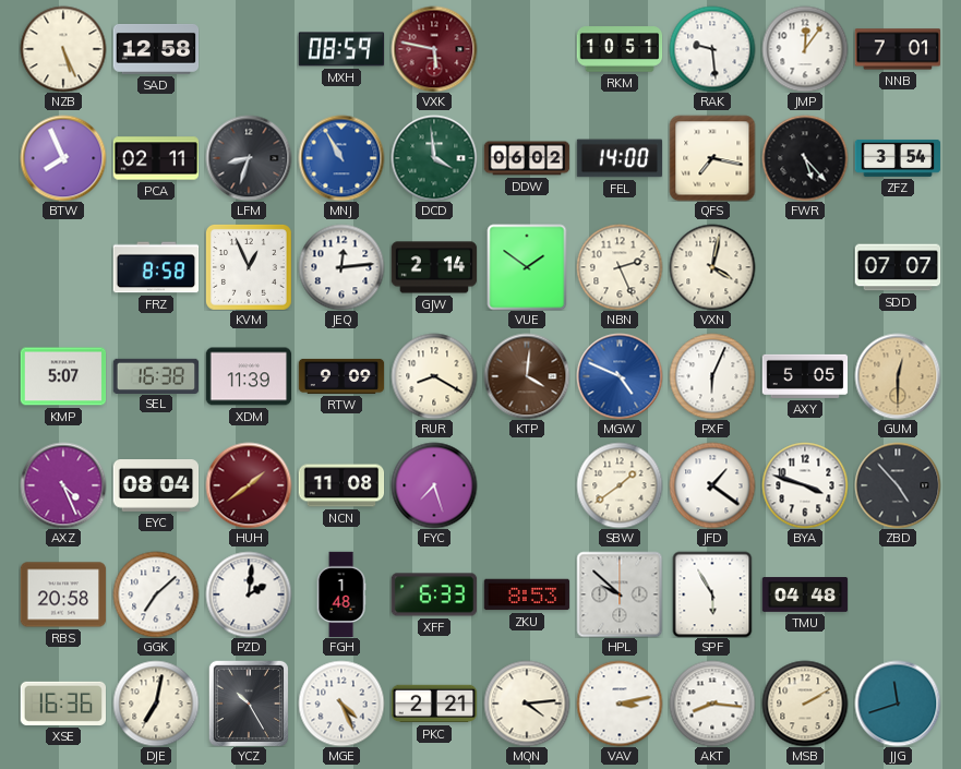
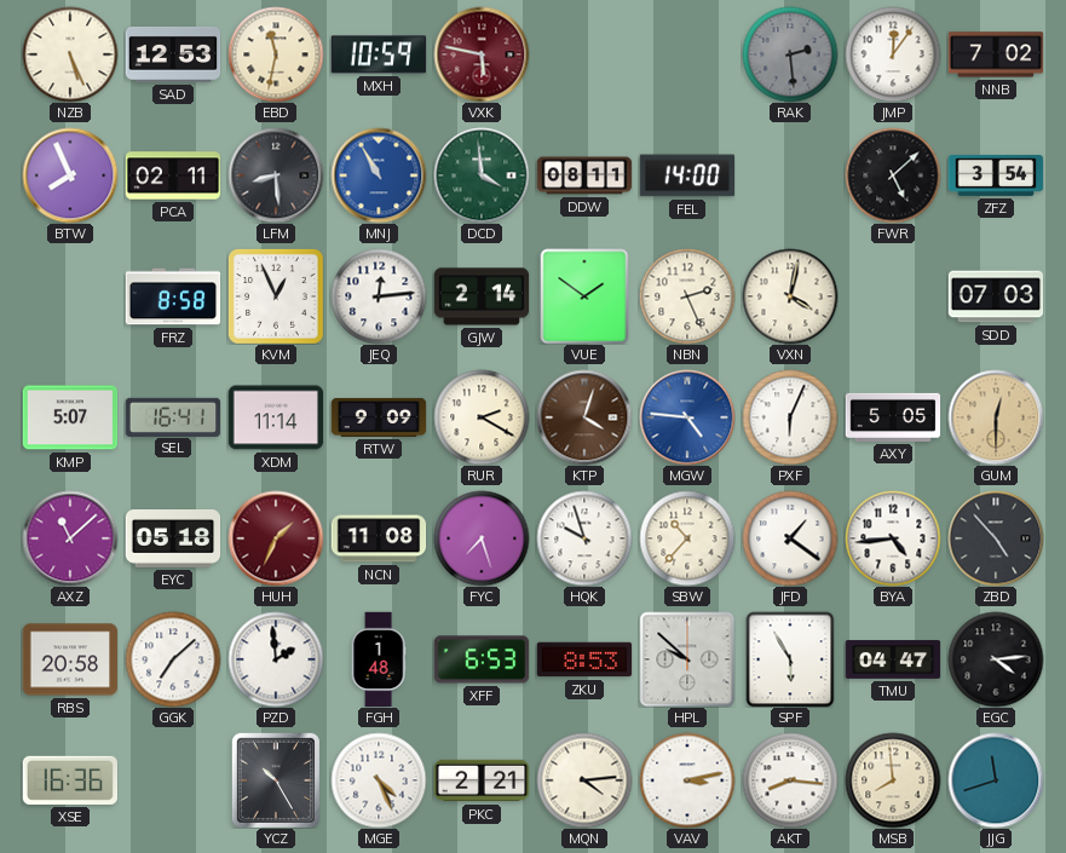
SAD: 12:58 -> 12:53
EBD: none -> 11:32
MXH: 08:59 -> 10:59
RKM: 10:51 -> none
RAK: 9:29 -> 2:29
RAK dial: white -> grey
NNB: 7:01 -> 7:02
LFM: 8:33 -> 8:29
DDW: 06:02 -> 08:11
QFS: 7:17 -> none
FWR: 5:23 -> 5:08
SDD: 07:07 -> 07:03
SEL: 16:38 -> 16:41
XDM: 11:39 -> 11:14
RUR: 8:20 -> 2:20
KTP: 4:01 -> 4:03
MGW: 4:49 -> 4:46
AXZ: 4:26 -> 11:08
EYC: 08:04 -> 05:18
HUH: 1:39 -> 1:34
HQK: none -> 9:57
SBW: 1:39 -> 10:37
BYA: 3:48 -> 4:44
PZD: 2:01 -> 1:59
XFF: 6:33 -> 6:53
TMU: 04:48 -> 04:47
EGC: none -> 4:14
DJE: 7:02 -> none
MSB: 2:10 -> 7:59
